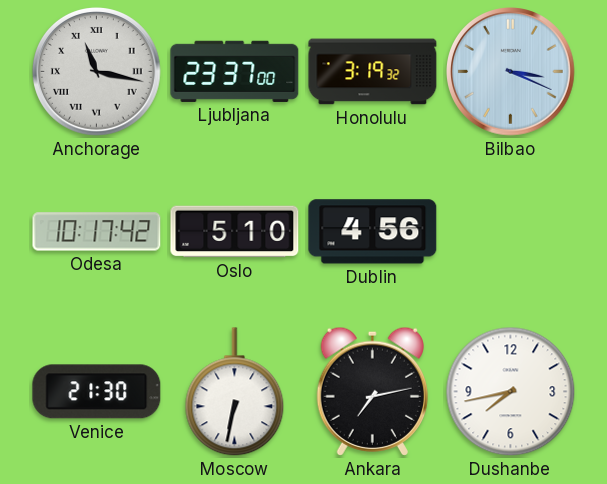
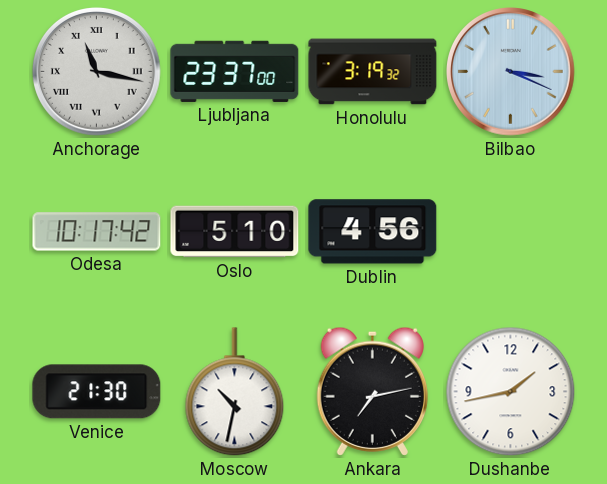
Moscow: 6:32 -> 10:32
Dushanbe: 7:43 -> 1:43
